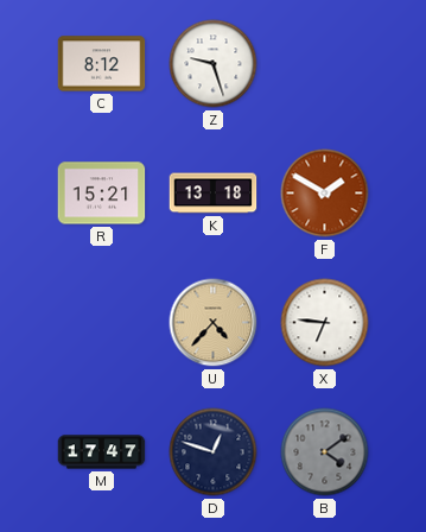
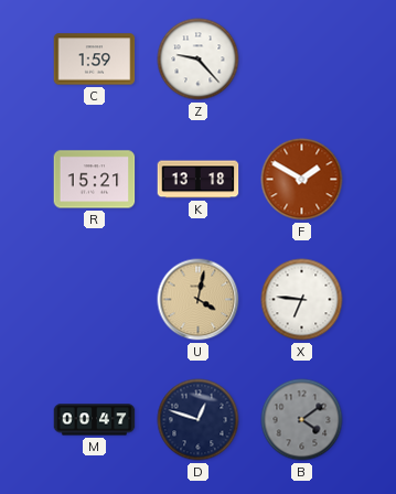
C: 8:12 -> 1:59
Z: 9:27 -> 9:23
U: 4:37 -> 4:02
M: 17:47 -> 00:47
